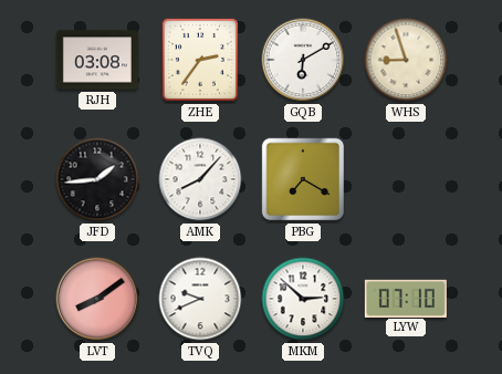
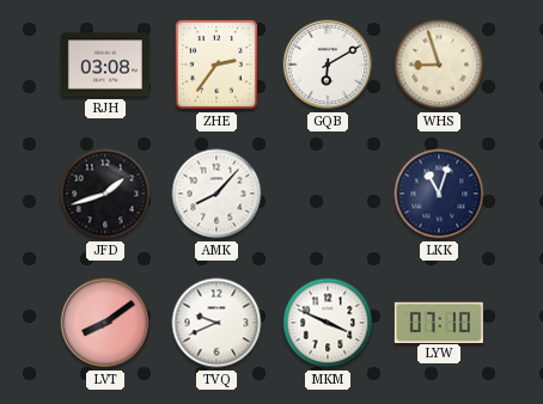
JFD: 1:44 -> 1:42
PBG: 7:20 -> none
LKK: none -> 11:03
MKM: 2:52 -> 3:49
